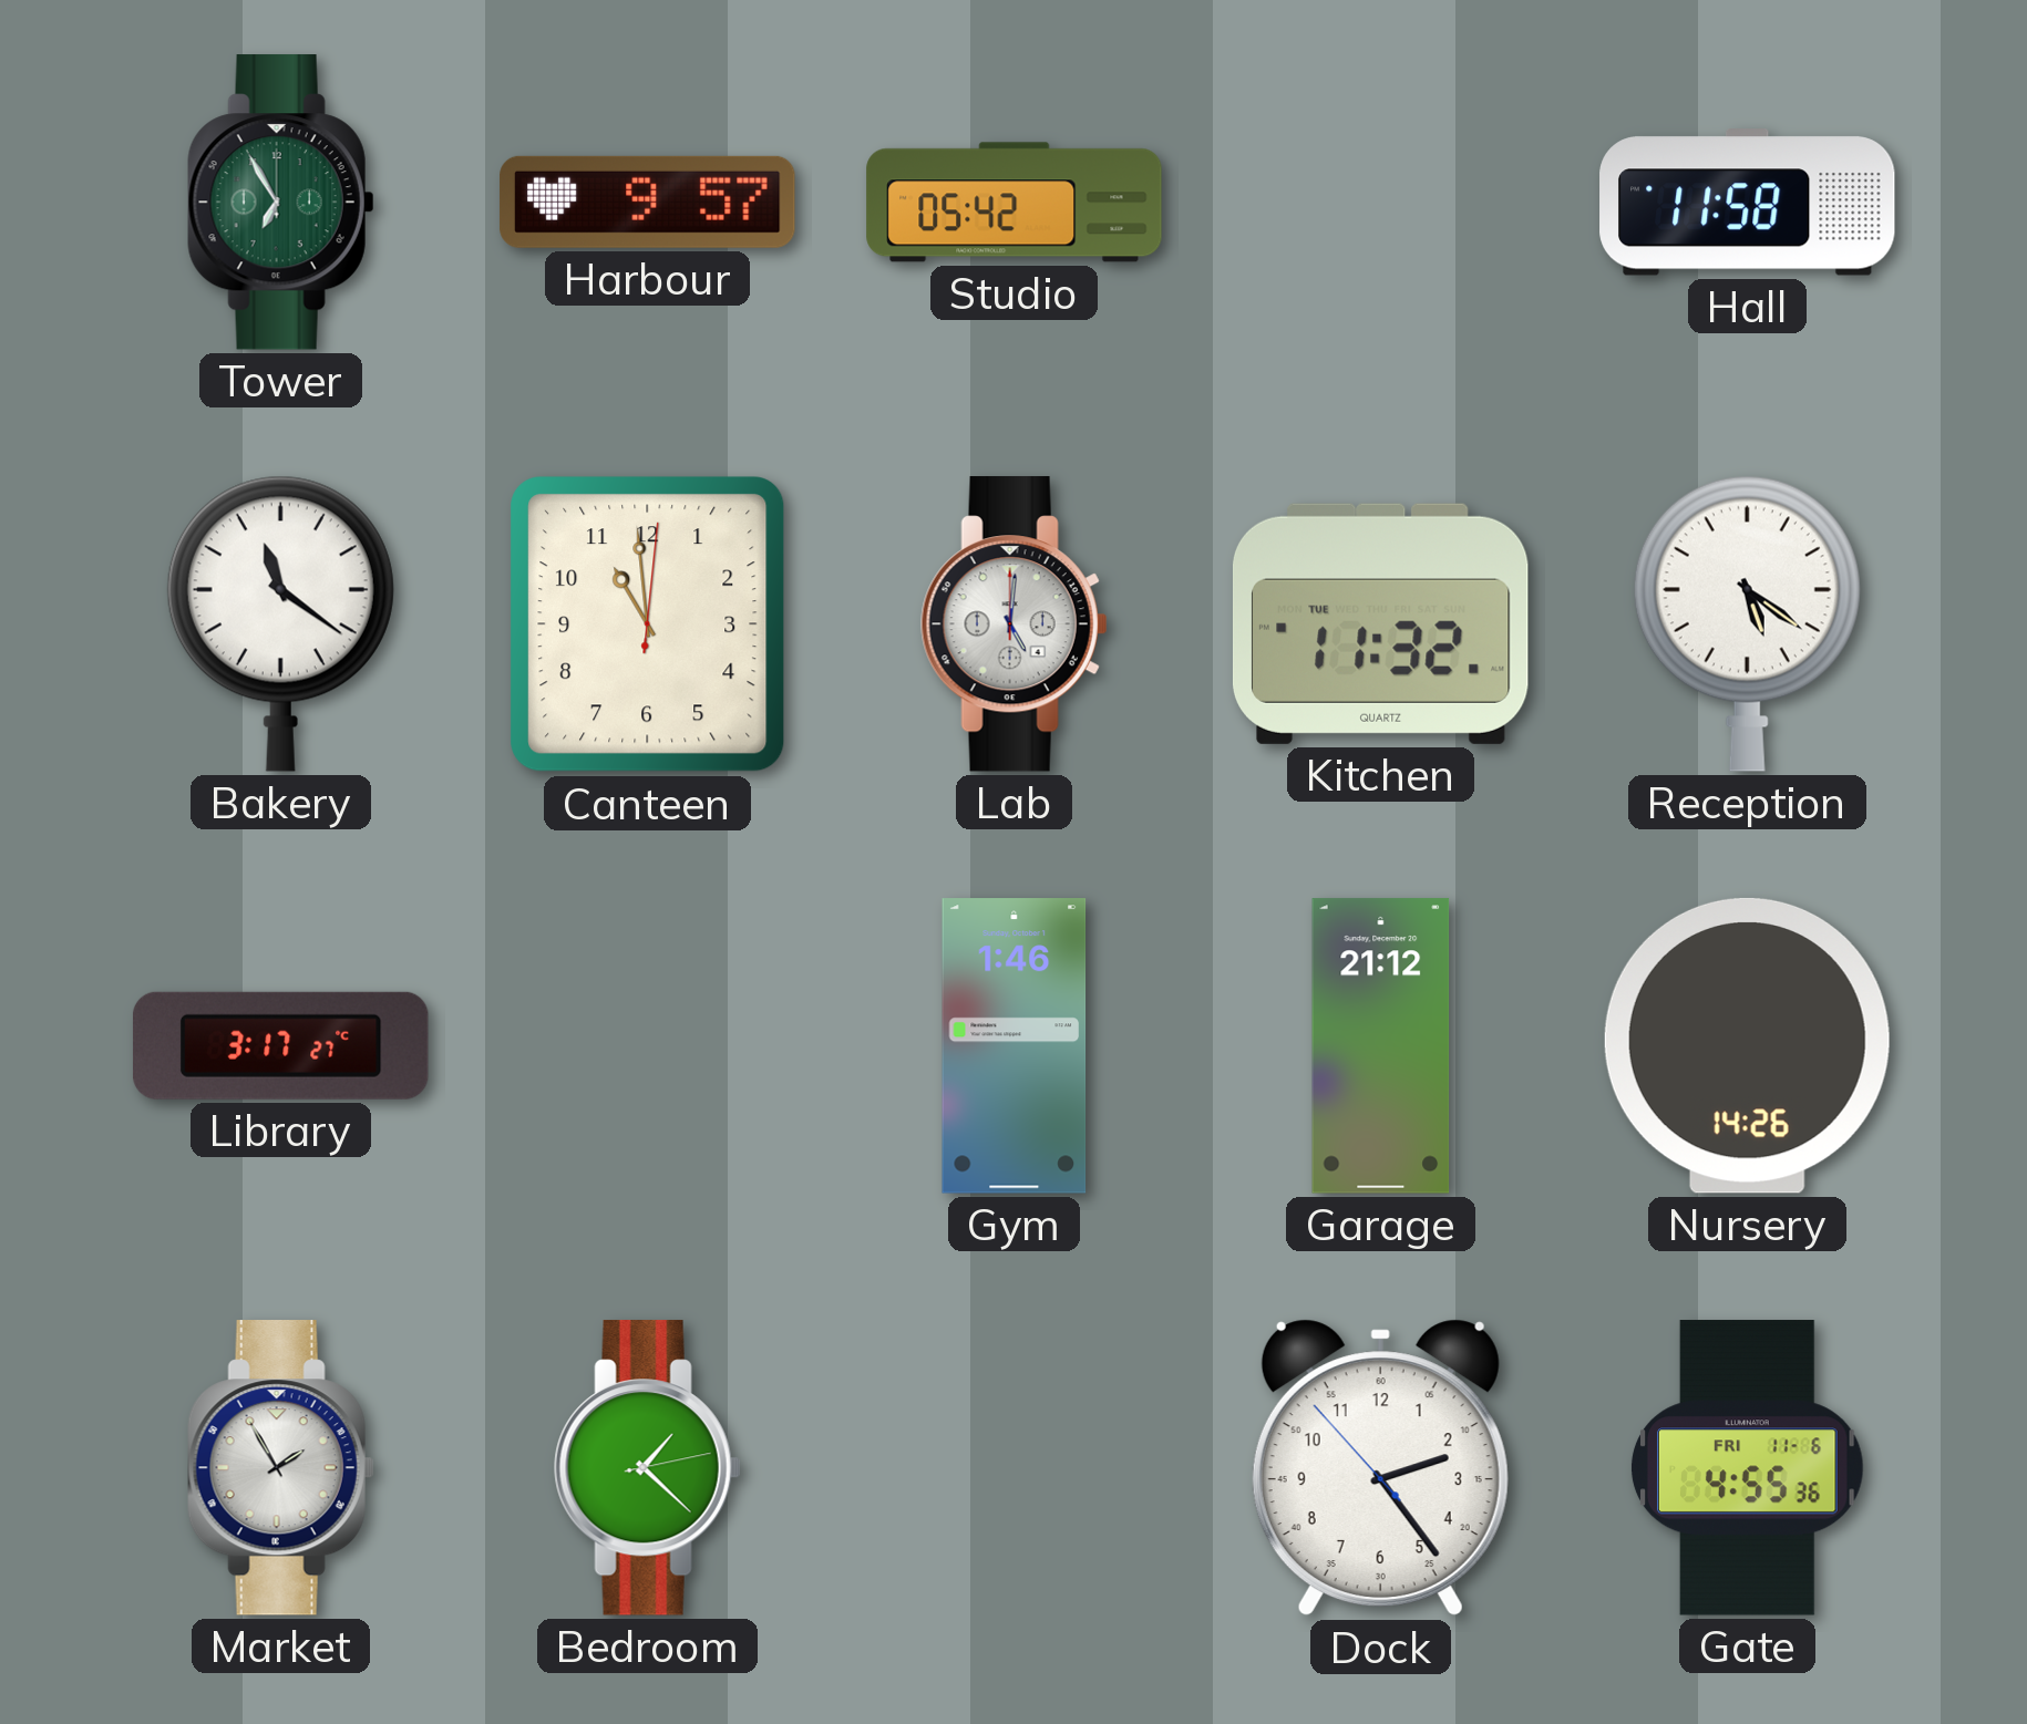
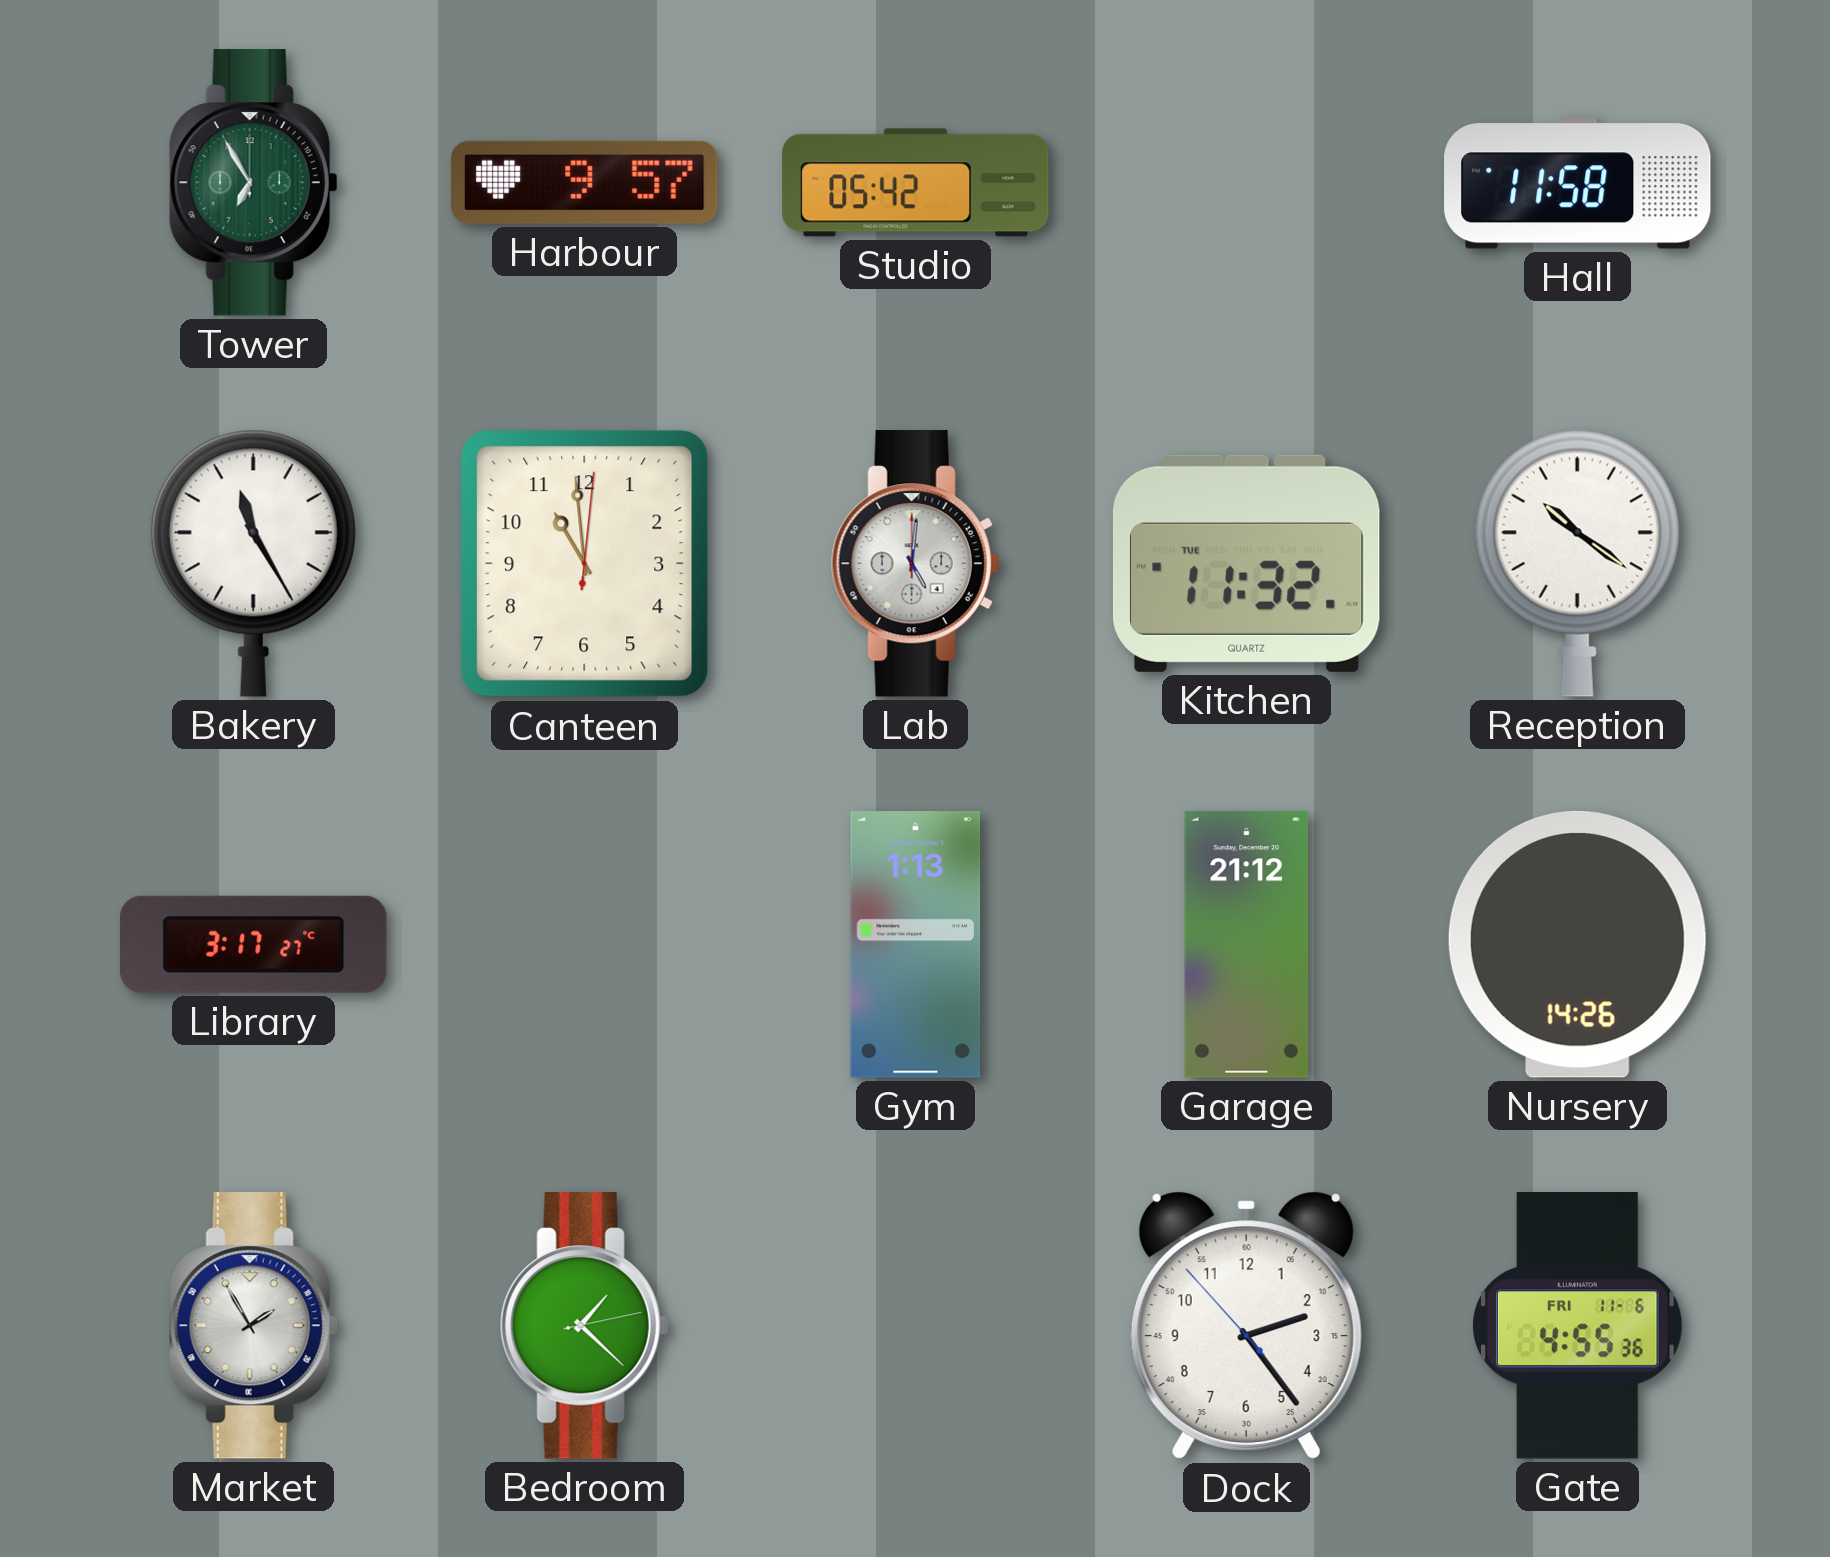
Bakery: 11:21 -> 11:25
Reception: 5:21 -> 10:21
Gym: 1:46 -> 1:13
